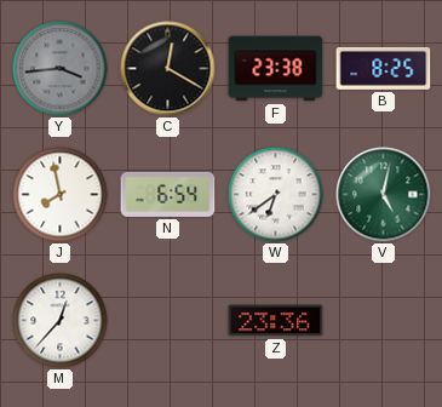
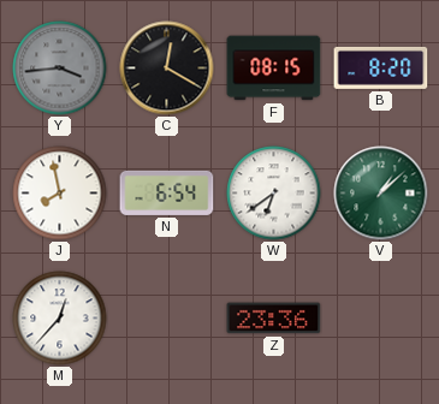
F: 23:38 -> 08:15
B: 8:25 -> 8:20
V: 5:02 -> 1:08
